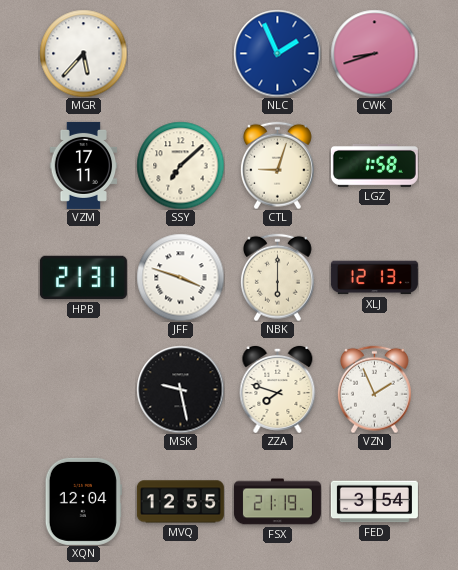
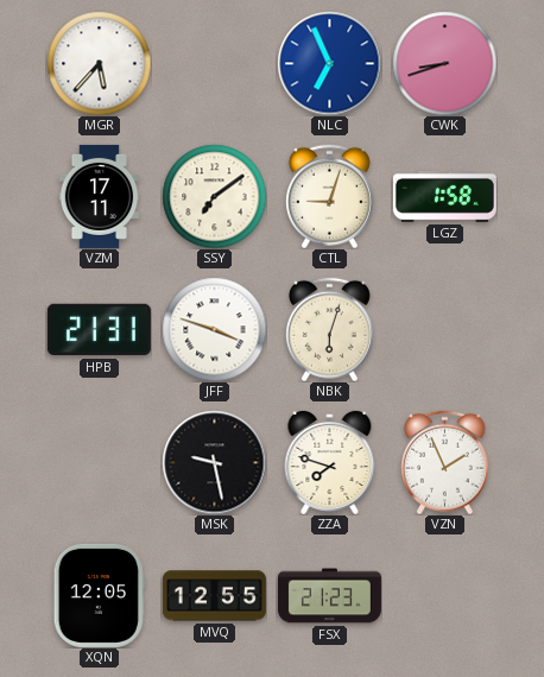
NLC: 1:56 -> 6:56
SSY: 7:08 -> 7:09
NBK: 6:00 -> 6:03
XLJ: 12:13 -> none
XQN: 12:04 -> 12:05
FSX: 21:19 -> 21:23
FED: 3:54 -> none
